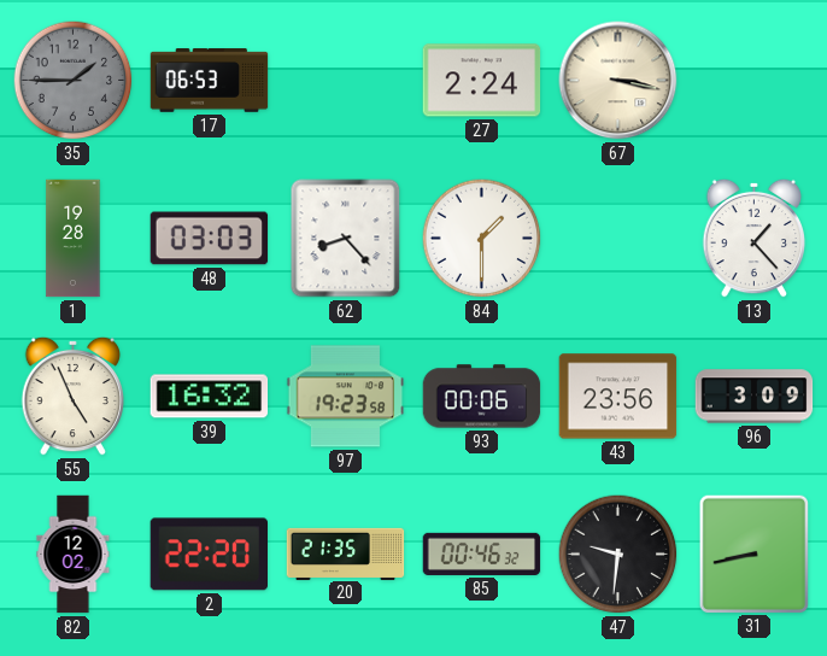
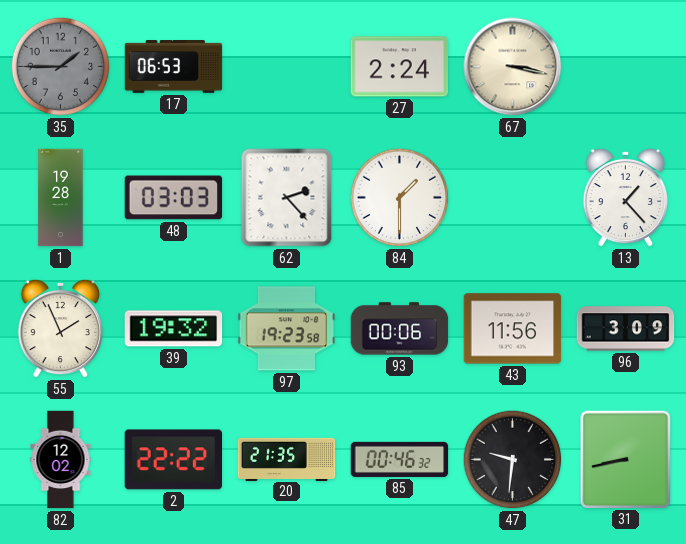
62: 8:23 -> 2:23
55: 4:56 -> 1:56
39: 16:32 -> 19:32
43: 23:56 -> 11:56
2: 22:20 -> 22:22
